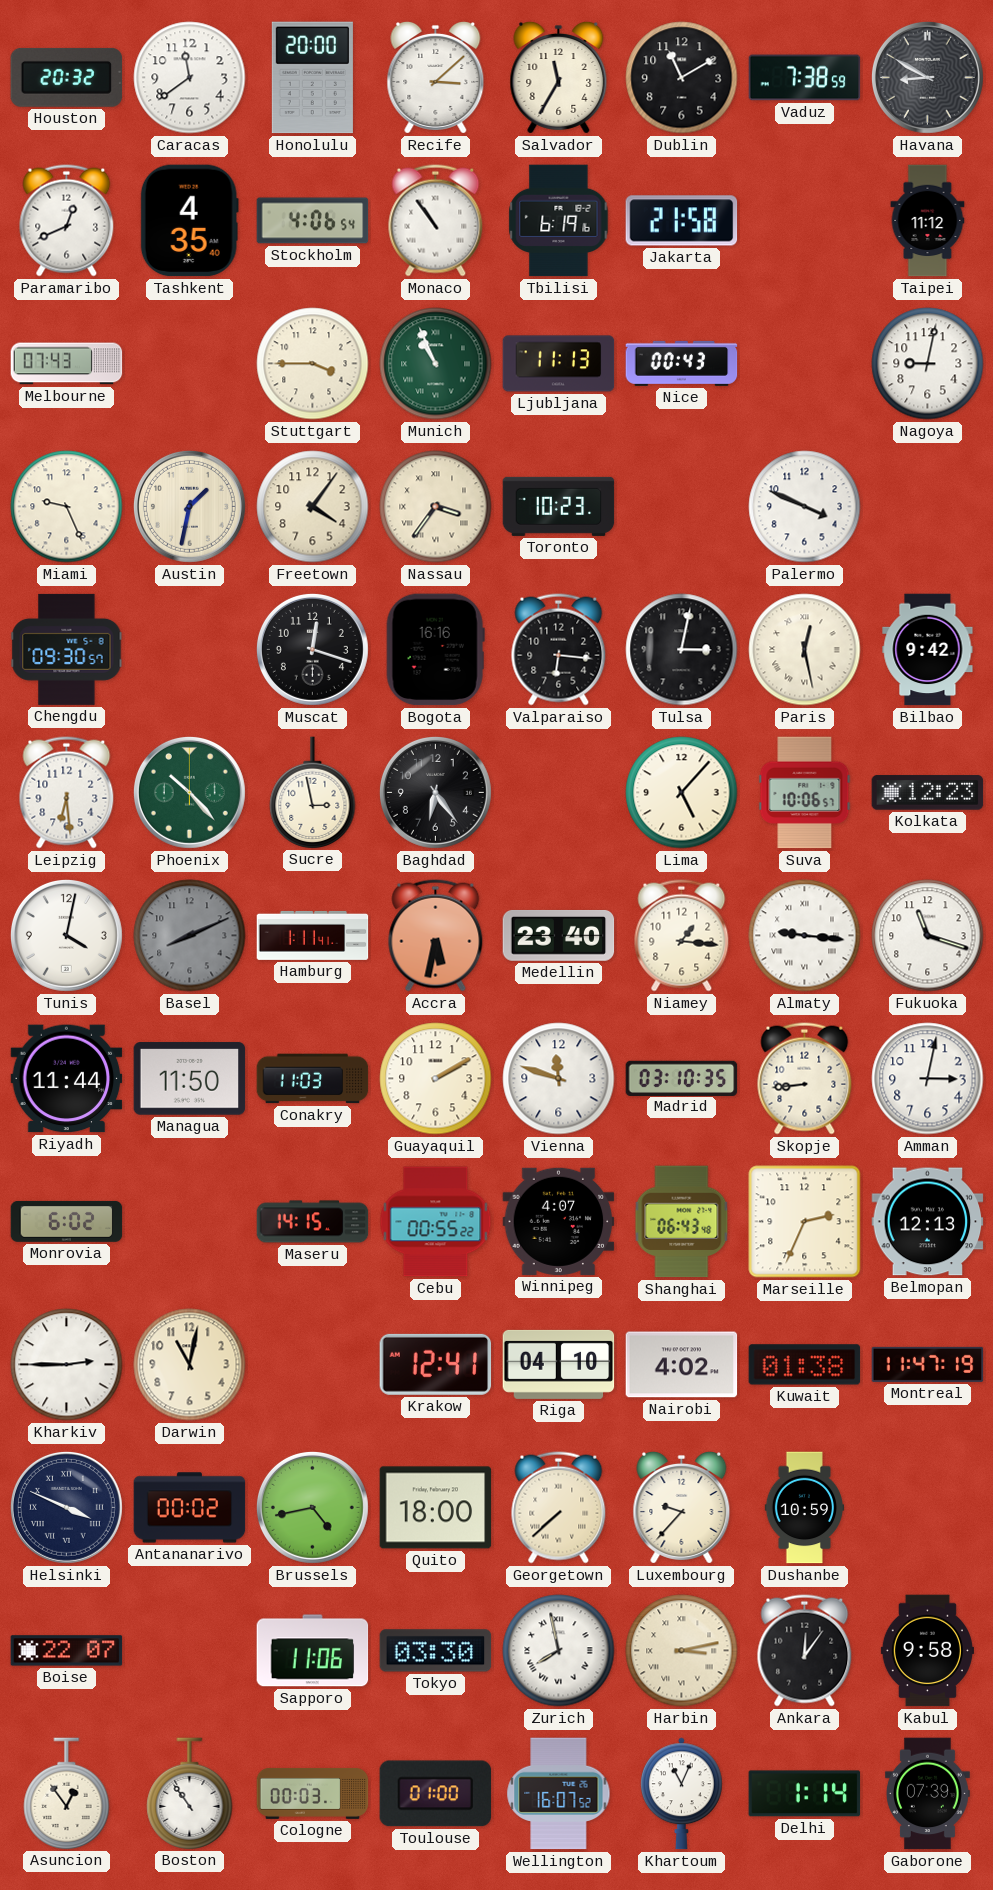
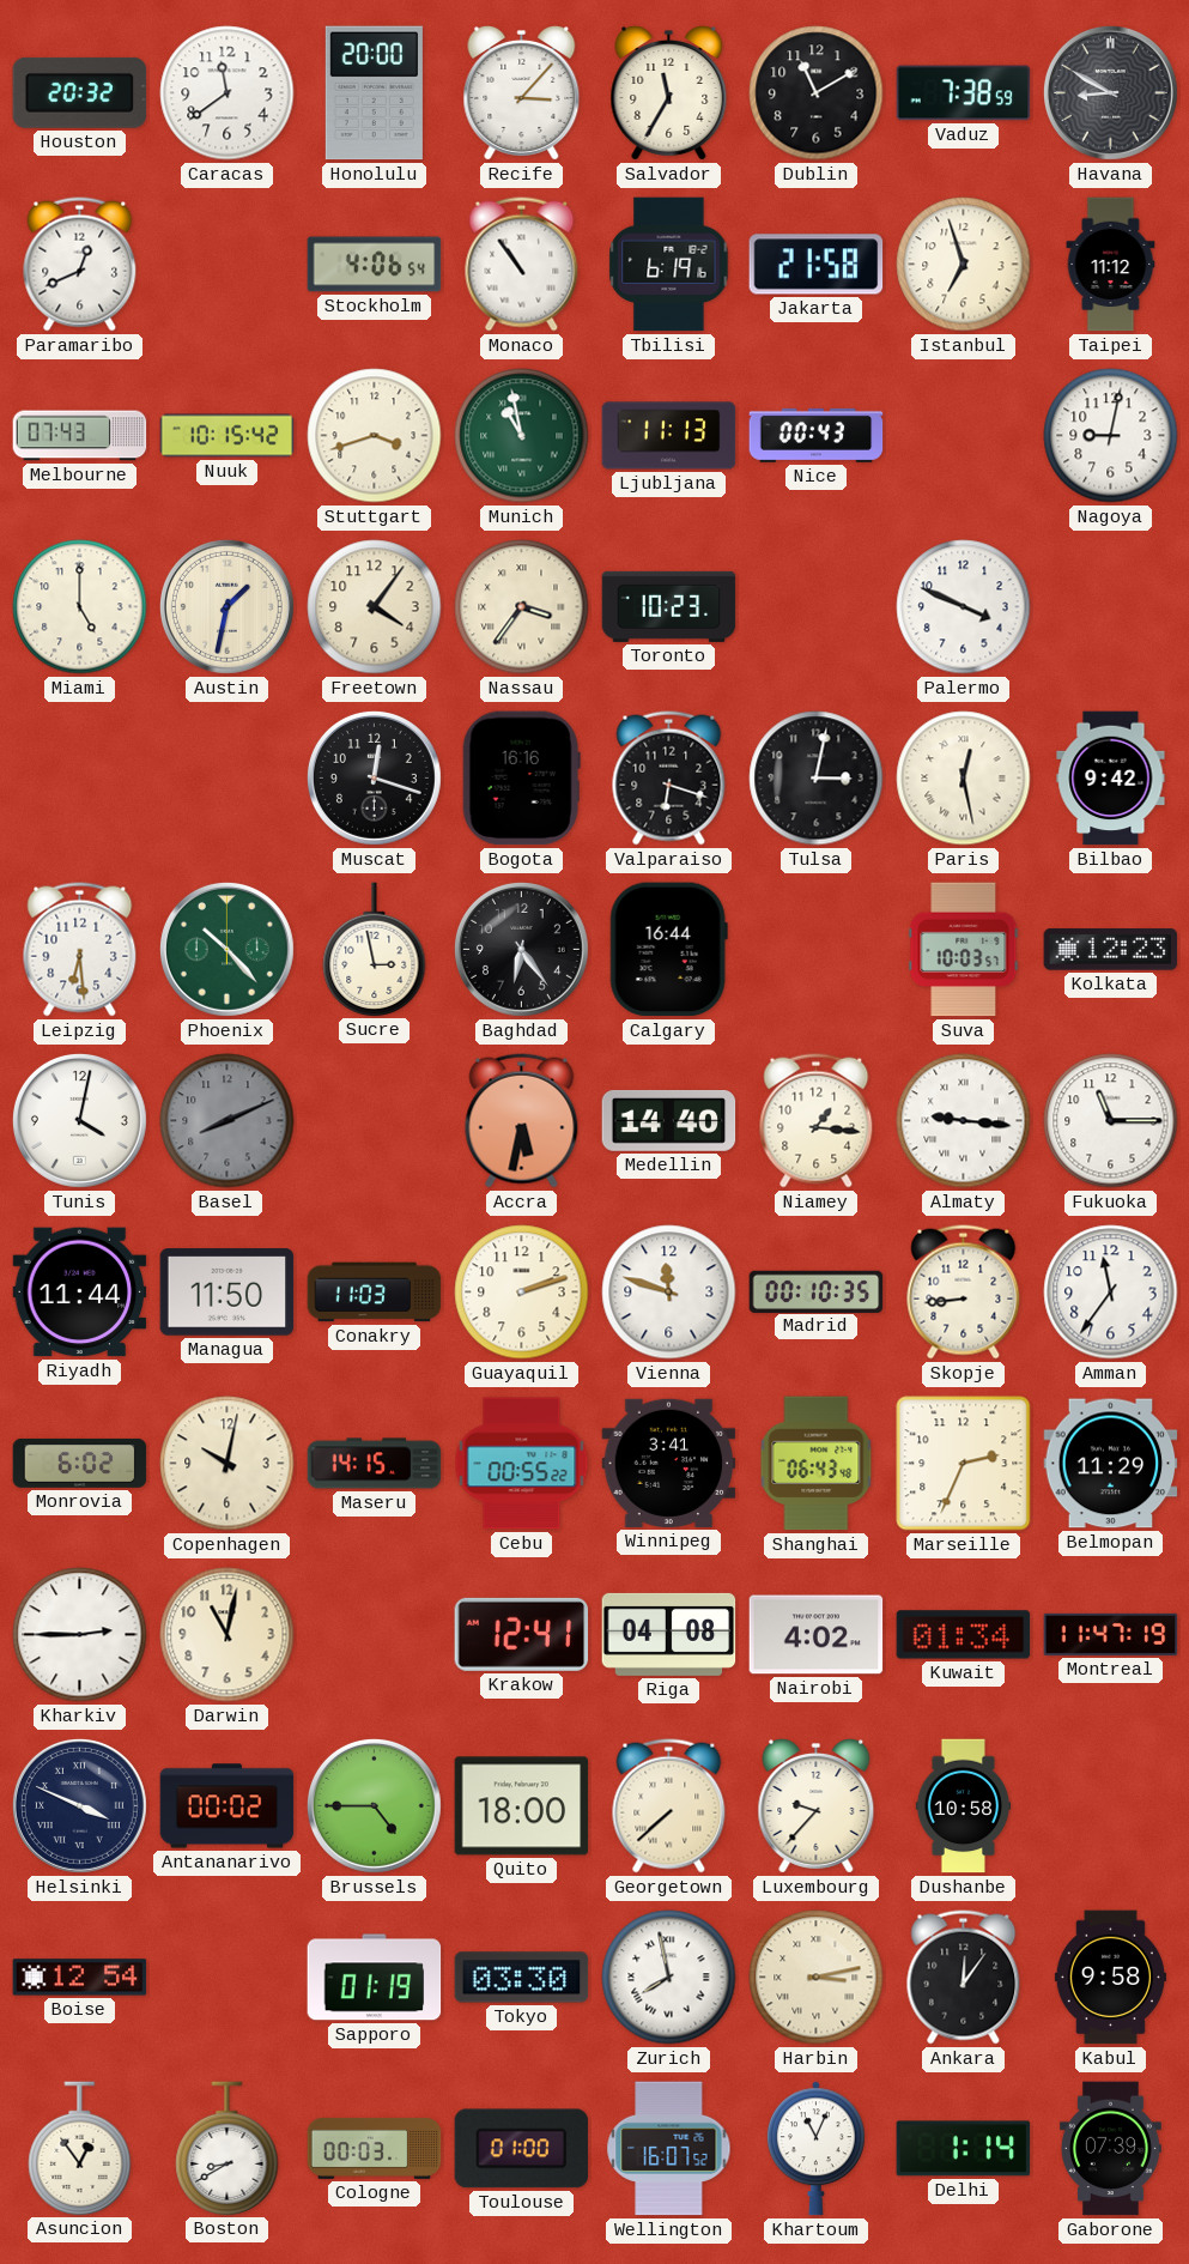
Recife: 3:08 -> 3:07
Tashkent: 4:35 -> none
Istanbul: none -> 6:57
Nuuk: none -> 10:15
Stuttgart: 3:45 -> 3:42
Munich: 10:56 -> 10:58
Miami: 9:26 -> 5:00
Chengdu: 09:30 -> none
Valparaiso: 6:16 -> 6:18
Calgary: none -> 16:44
Lima: 5:07 -> none
Suva: 10:06 -> 10:03
Hamburg: 1:11 -> none
Medellin: 23:40 -> 14:40
Fukuoka: 11:18 -> 11:15
Guayaquil: 2:10 -> 2:12
Madrid: 03:10 -> 00:10
Amman: 3:02 -> 11:36
Copenhagen: none -> 10:02
Winnipeg: 4:07 -> 3:41
Belmopan: 12:13 -> 11:29
Riga: 04:10 -> 04:08
Kuwait: 01:38 -> 01:34
Brussels: 4:43 -> 4:45
Dushanbe: 10:59 -> 10:58
Boise: 22:07 -> 12:54
Sapporo: 11:06 -> 01:19
Boston: 10:54 -> 8:40
